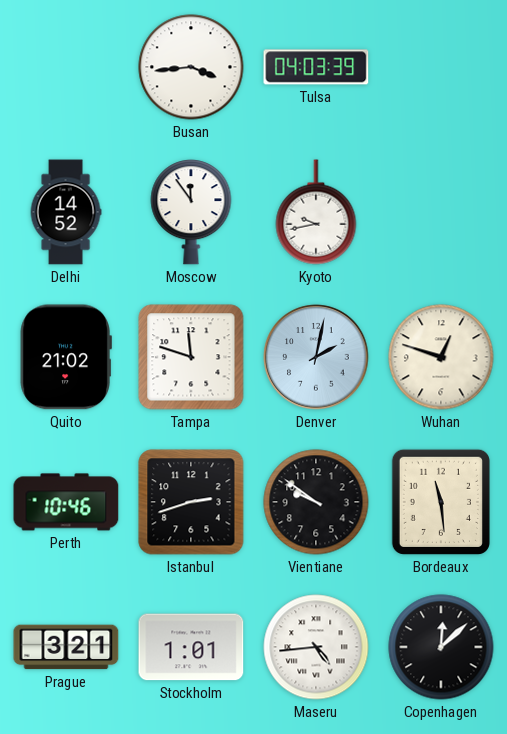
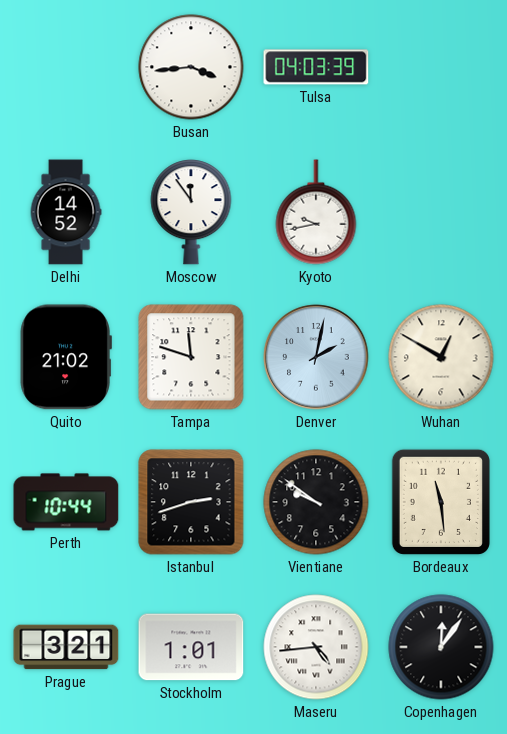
Wuhan: 12:48 -> 12:50
Perth: 10:46 -> 10:44
Copenhagen: 12:08 -> 12:06
